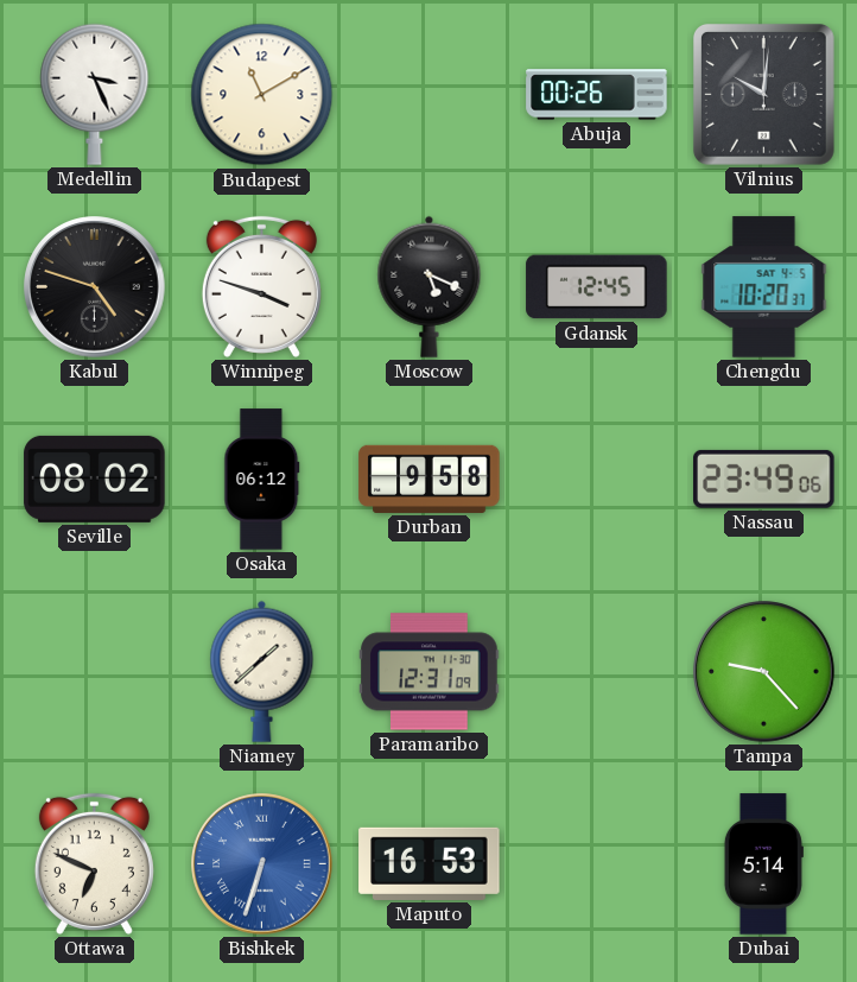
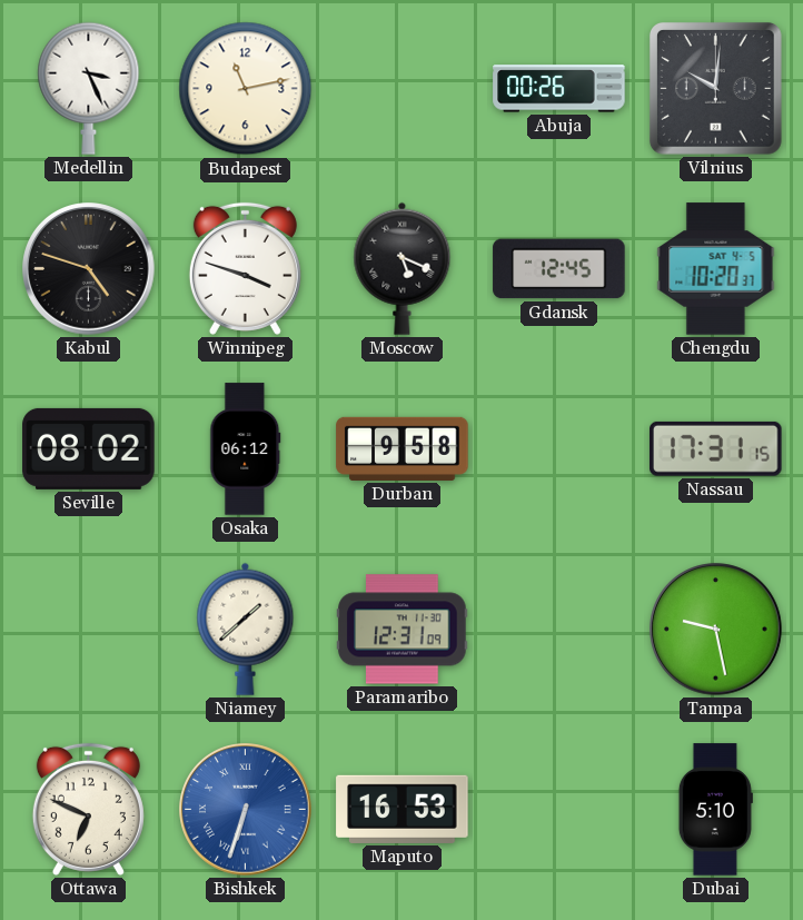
Budapest: 11:10 -> 11:13
Nassau: 23:49 -> 17:31
Tampa: 9:23 -> 9:28
Dubai: 5:14 -> 5:10
